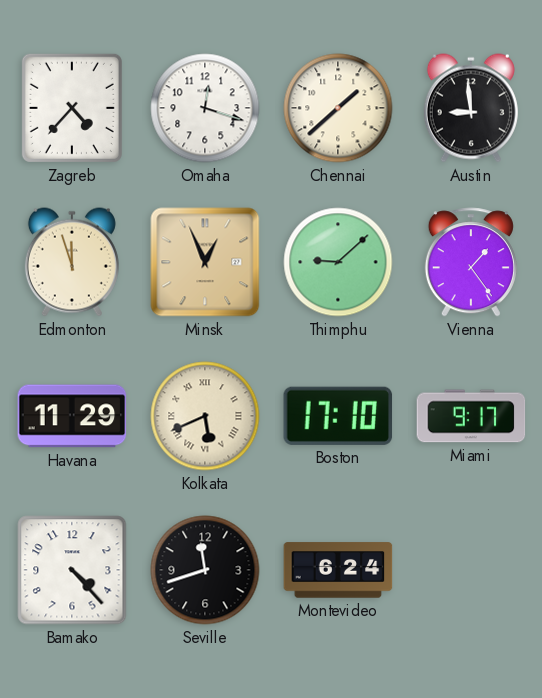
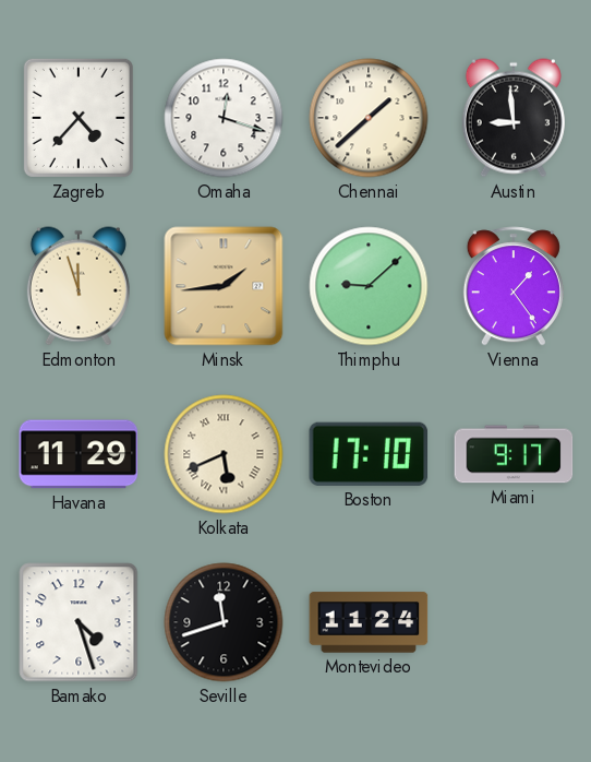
Minsk: 12:56 -> 1:44
Bamako: 4:23 -> 4:27
Montevideo: 6:24 -> 11:24
